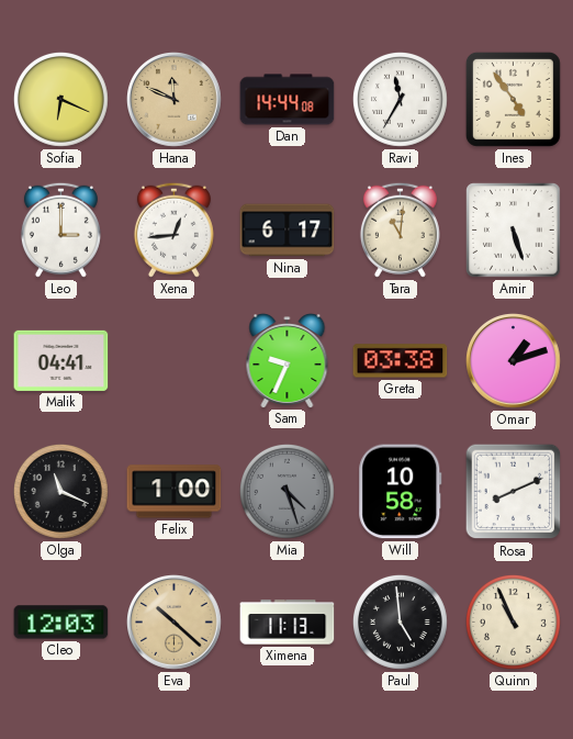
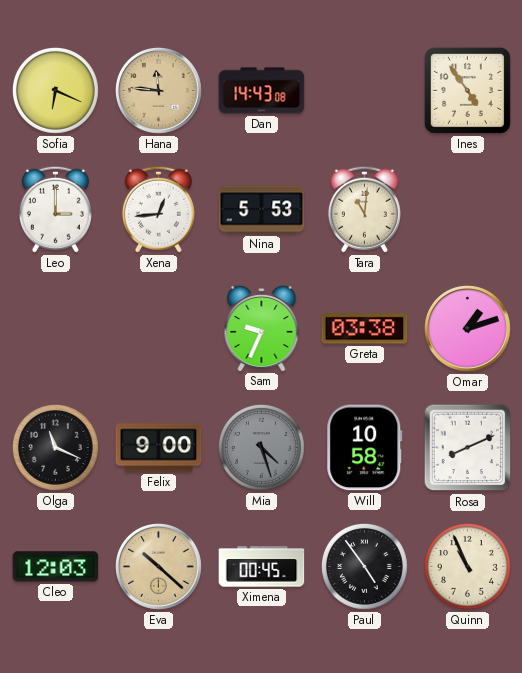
Hana: 11:49 -> 11:46
Dan: 14:44 -> 14:43
Ravi: 11:35 -> none
Nina: 6:17 -> 5:53
Amir: 5:27 -> none
Malik: 04:41 -> none
Felix: 1:00 -> 9:00
Ximena: 11:13 -> 00:45
Paul: 4:59 -> 4:54
